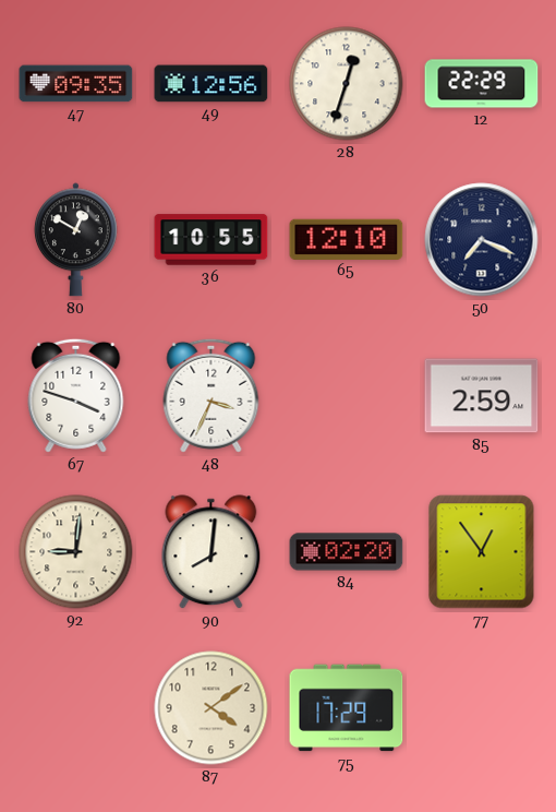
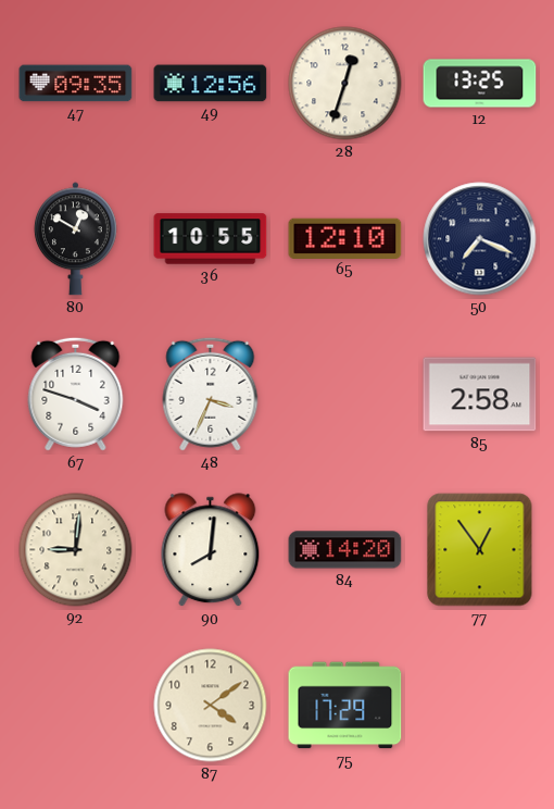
12: 22:29 -> 13:25
85: 2:59 -> 2:58
84: 02:20 -> 14:20
